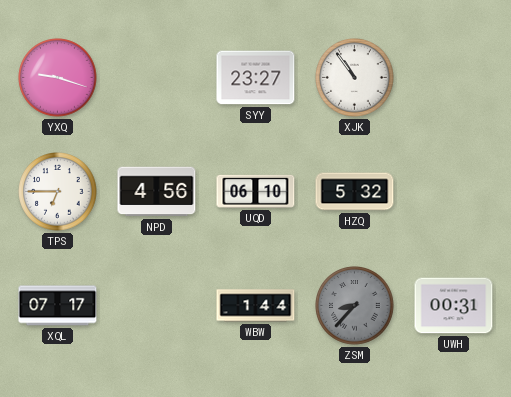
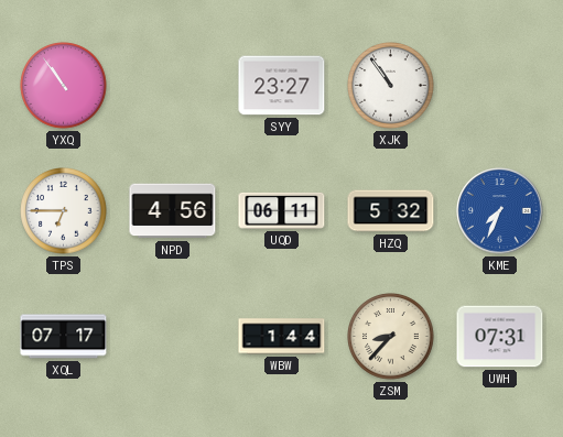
YXQ: 9:18 -> 10:54
UQD: 06:10 -> 06:11
KME: none -> 7:34
ZSM dial: grey -> cream
UWH: 00:31 -> 07:31
